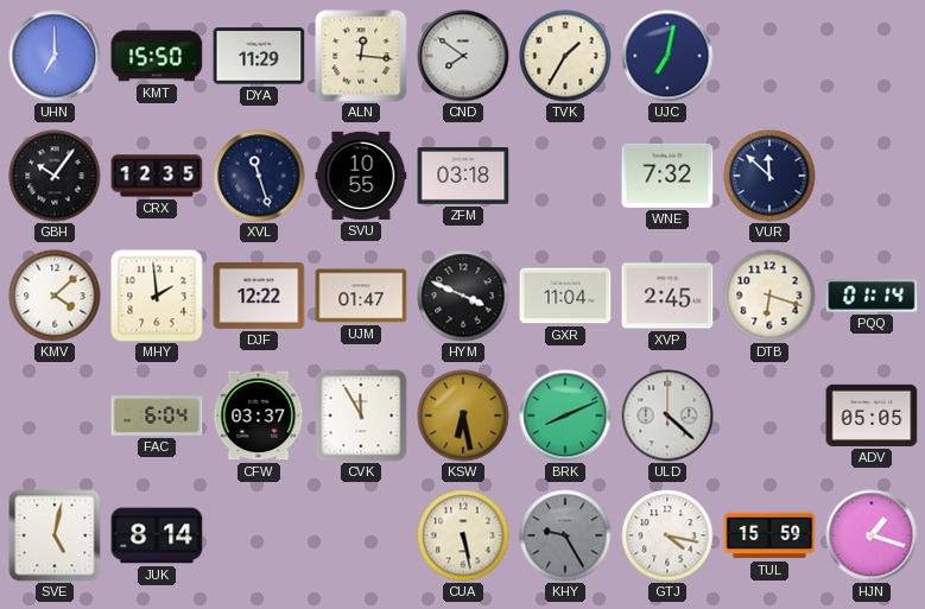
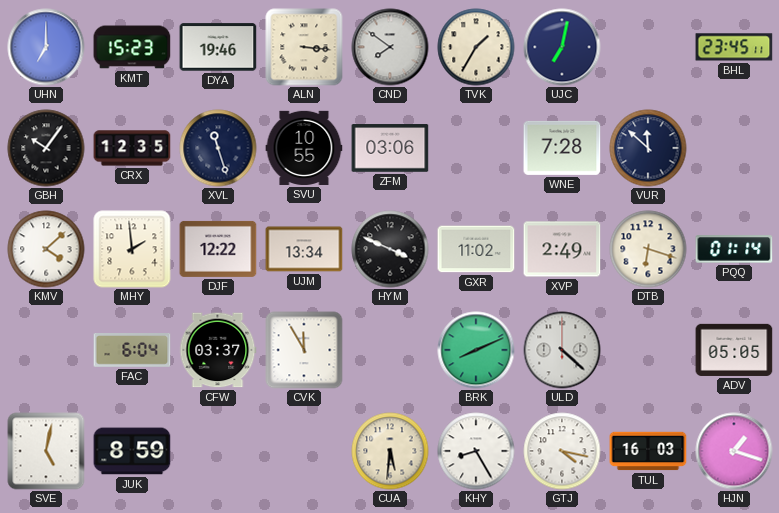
KMT: 15:50 -> 15:23
DYA: 11:29 -> 19:46
ALN: 12:16 -> 3:16
BHL: none -> 23:45
ZFM: 03:18 -> 03:06
WNE: 7:32 -> 7:28
UJM: 01:47 -> 13:34
GXR: 11:04 -> 11:02
XVP: 2:45 -> 2:49
KSW: 6:28 -> none
JUK: 8:14 -> 8:59
CUA: 5:28 -> 5:31
KHY: 9:25 -> 8:25
KHY dial: grey -> white
TUL: 15:59 -> 16:03
